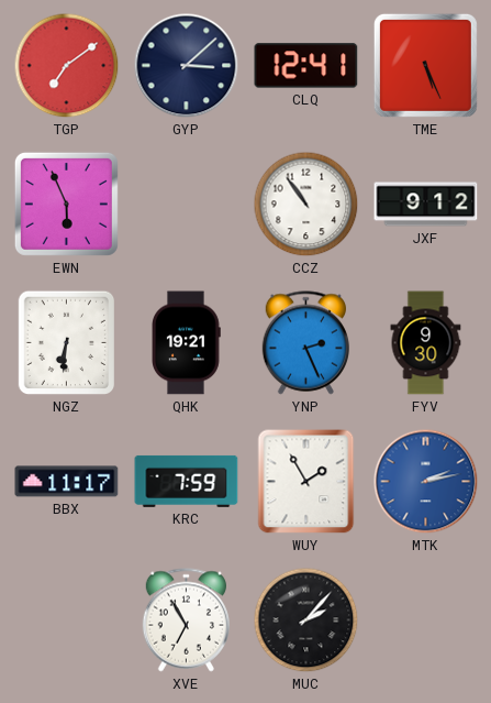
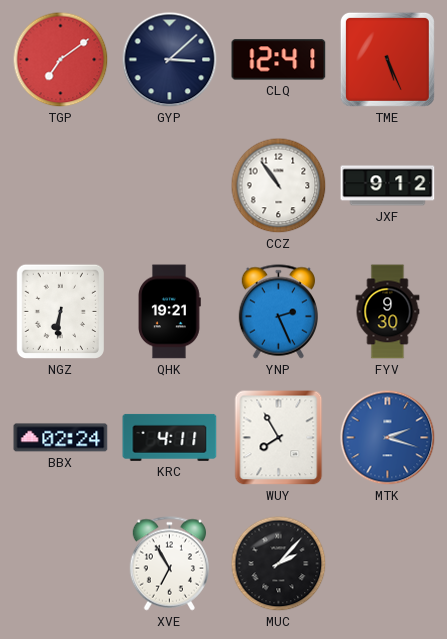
EWN: 5:56 -> none
BBX: 11:17 -> 02:24
KRC: 7:59 -> 4:11
WUY: 1:55 -> 7:55
MTK: 2:13 -> 2:18
